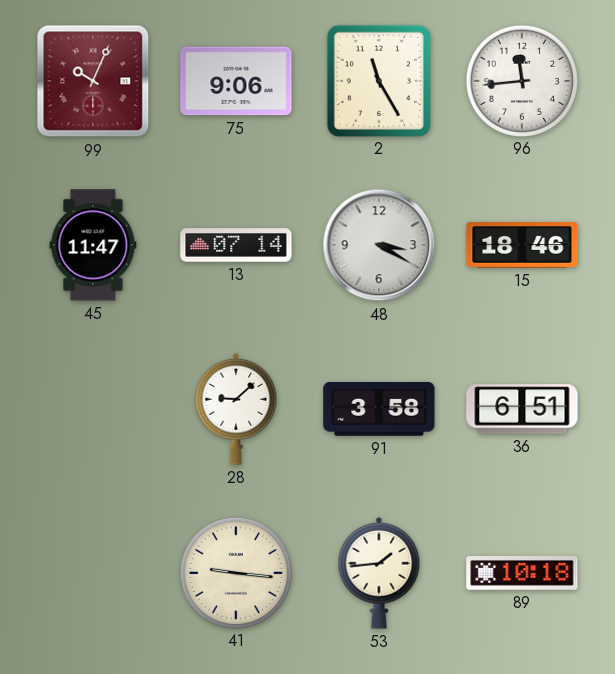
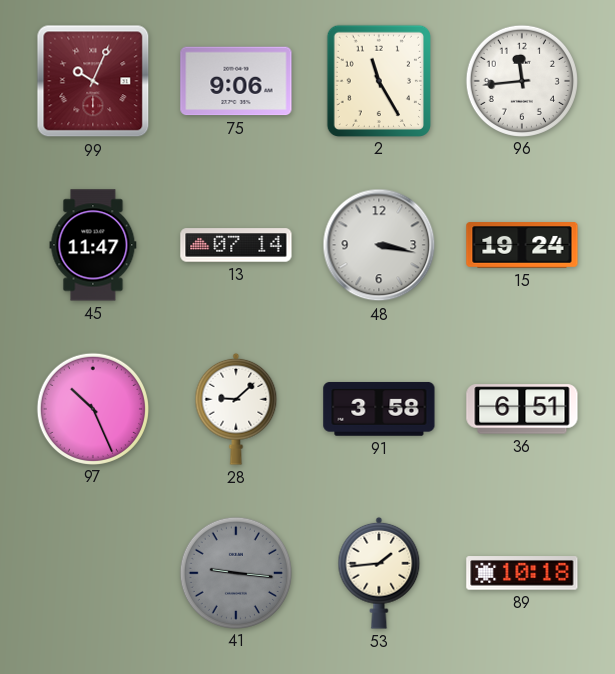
48: 3:20 -> 3:17
15: 18:46 -> 19:24
97: none -> 10:26
41 dial: cream -> grey
